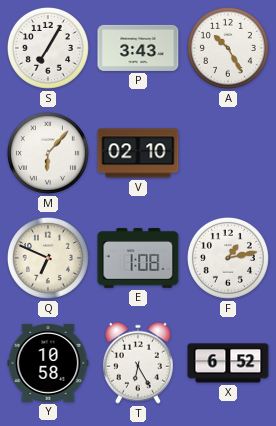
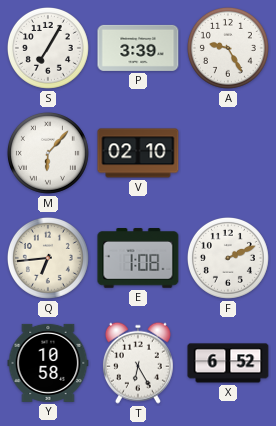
P: 3:43 -> 3:39
A: 10:25 -> 9:25
Q: 6:49 -> 6:44
F: 1:13 -> 2:11
